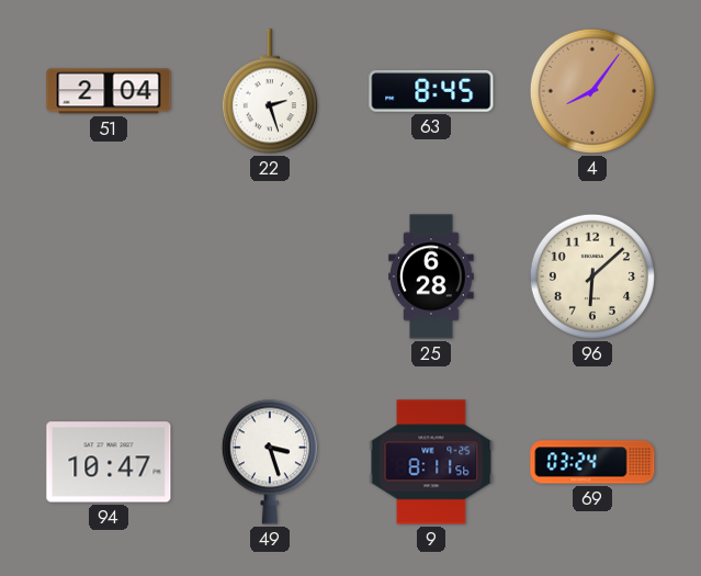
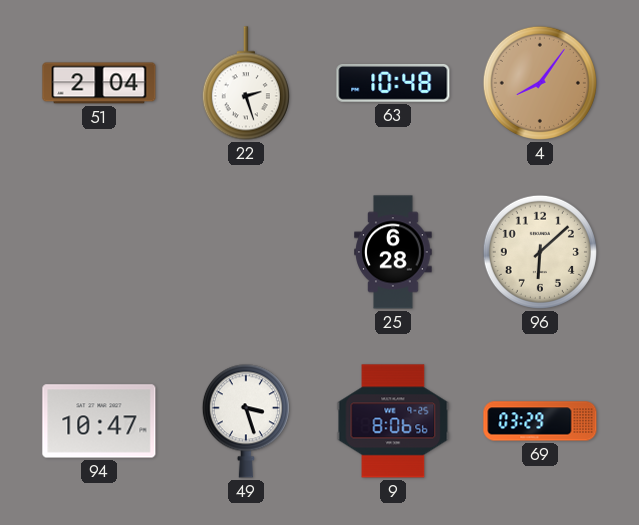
63: 8:45 -> 10:48
9: 8:11 -> 8:06
69: 03:24 -> 03:29
